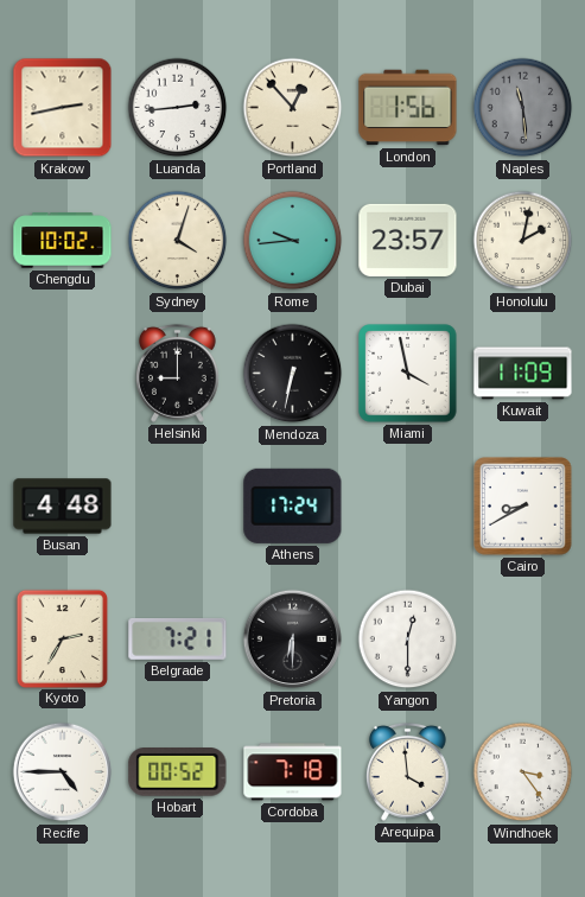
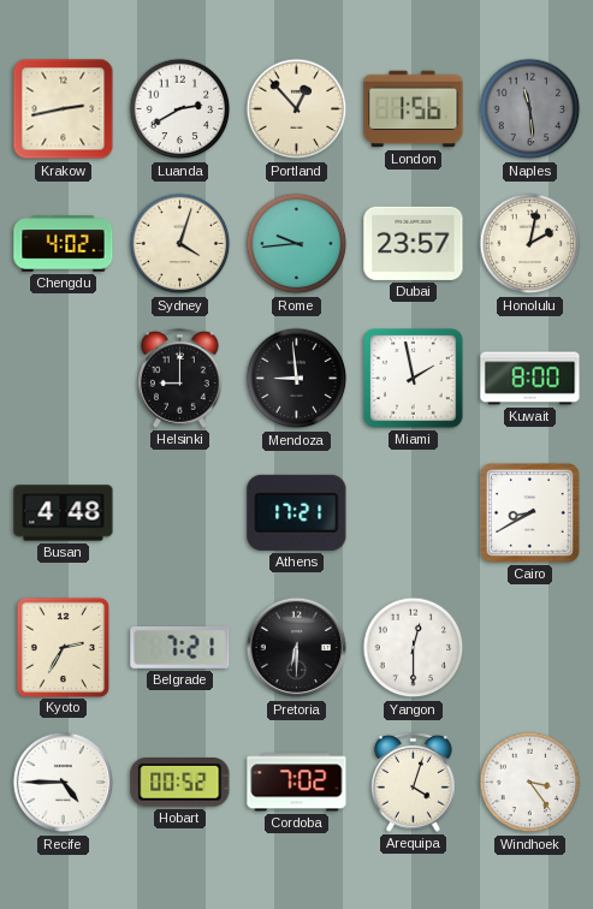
Luanda: 2:44 -> 2:40
Chengdu: 10:02 -> 4:02
Mendoza: 6:32 -> 8:59
Miami: 3:58 -> 1:58
Kuwait: 11:09 -> 8:00
Athens: 17:24 -> 17:21
Cordoba: 7:18 -> 7:02
Arequipa: 3:59 -> 4:03
